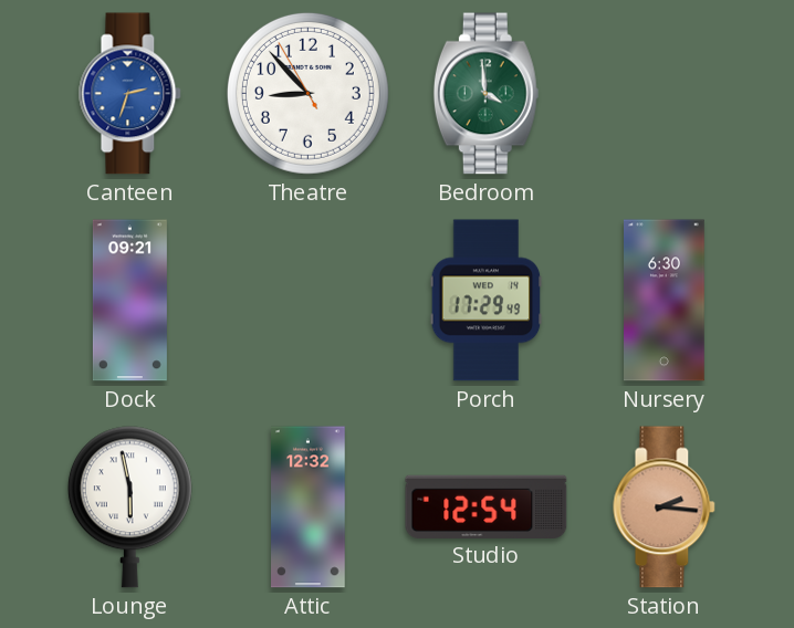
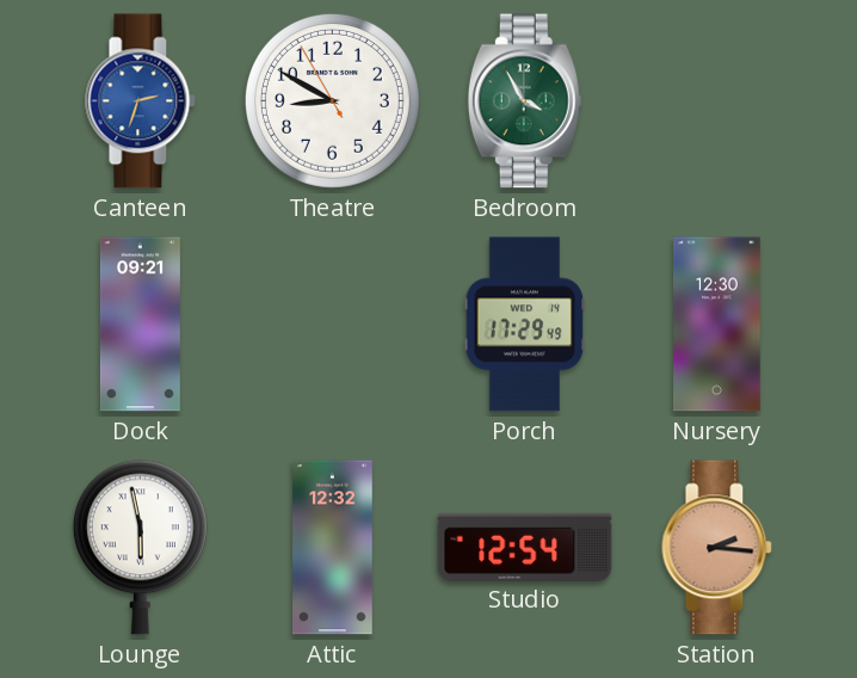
Theatre: 8:52 -> 8:49
Bedroom: 3:59 -> 3:55
Nursery: 6:30 -> 12:30
